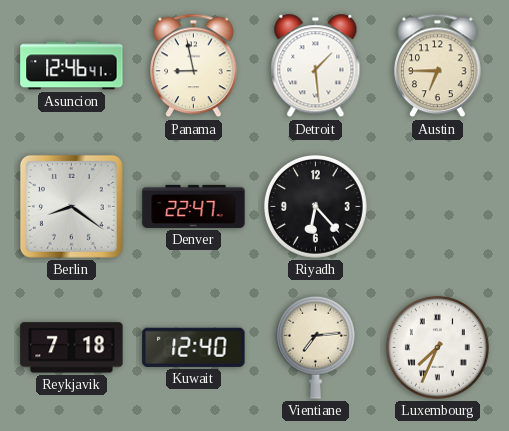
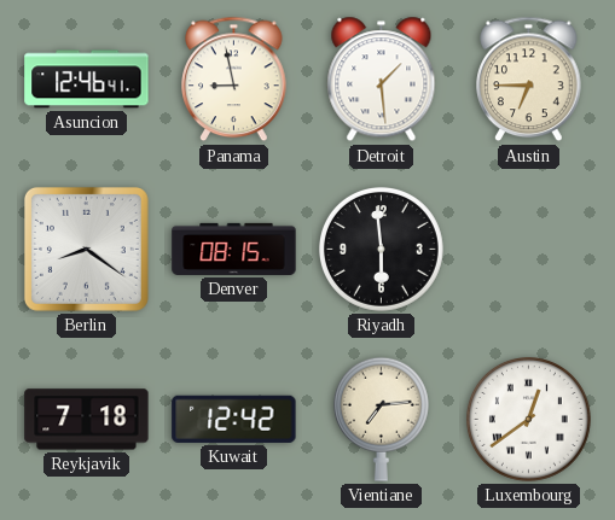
Denver: 22:47 -> 08:15
Riyadh: 6:23 -> 5:59
Kuwait: 12:40 -> 12:42
Luxembourg: 7:34 -> 12:39
